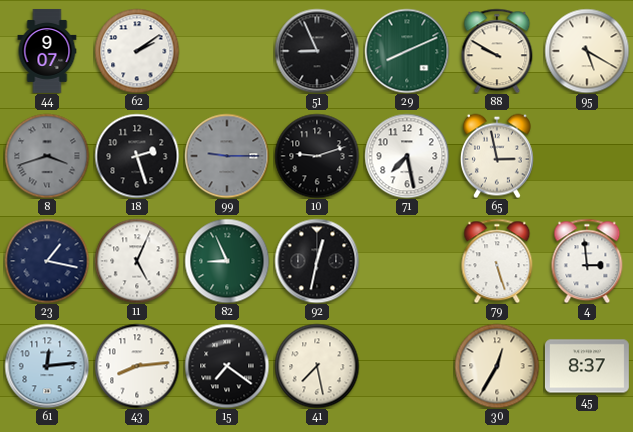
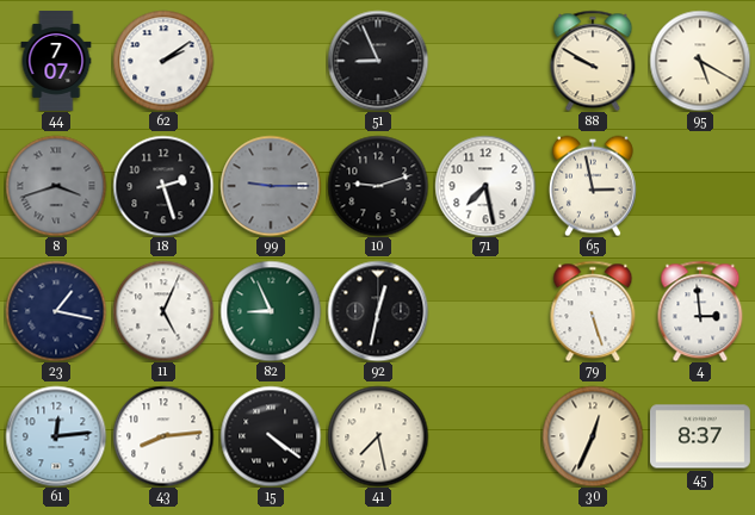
44: 9:07 -> 7:07
29: 8:11 -> none
15: 7:21 -> 4:21
30: 12:35 -> 12:34
